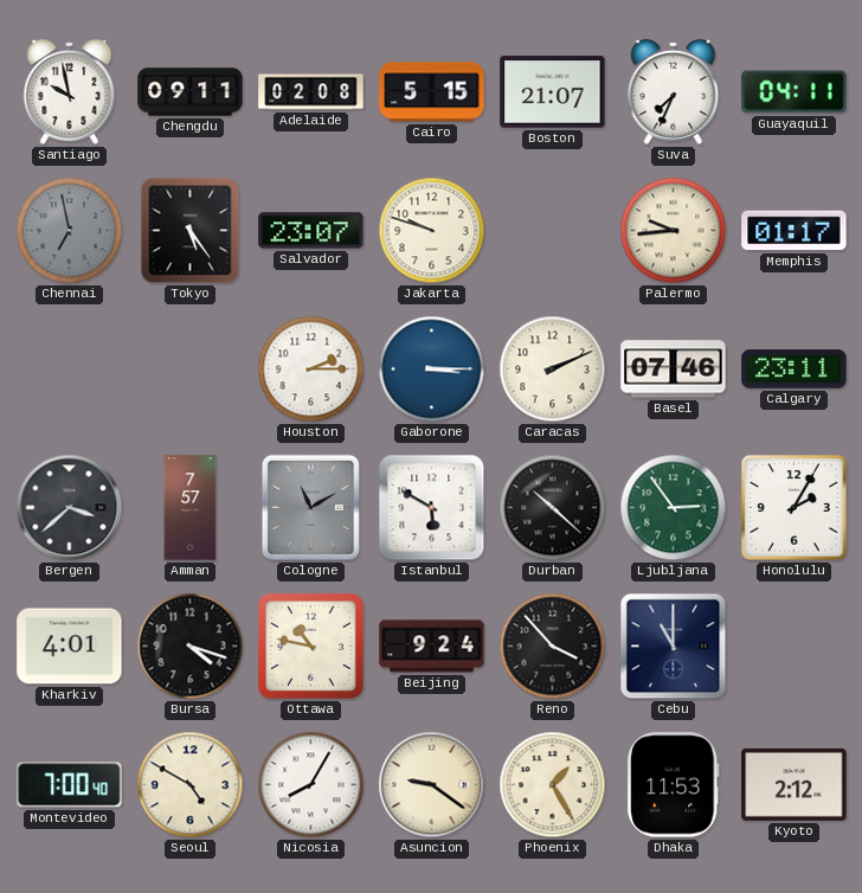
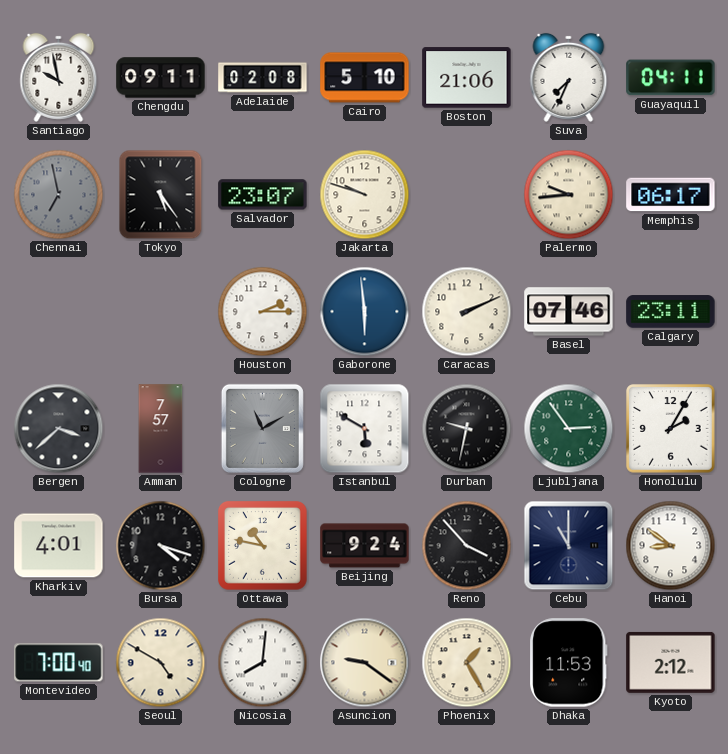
Cairo: 5:15 -> 5:10
Boston: 21:07 -> 21:06
Memphis: 01:17 -> 06:17
Gaborone: 3:15 -> 5:59
Durban: 10:22 -> 9:32
Hanoi: none -> 8:51
Nicosia: 8:05 -> 8:01
